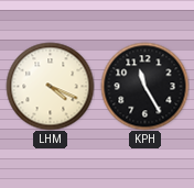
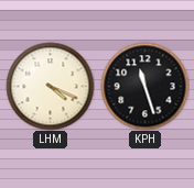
KPH: 11:25 -> 11:27
